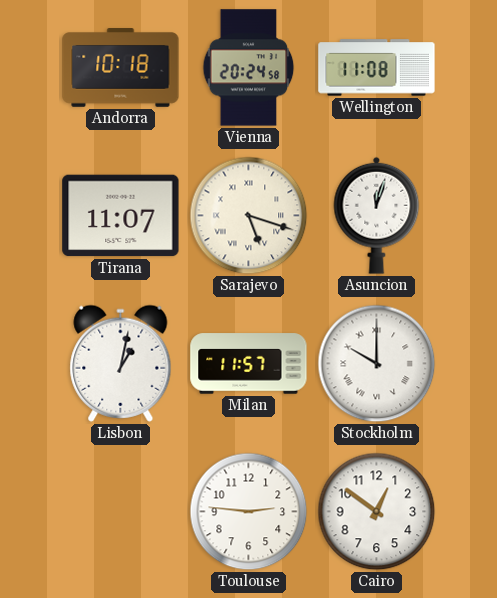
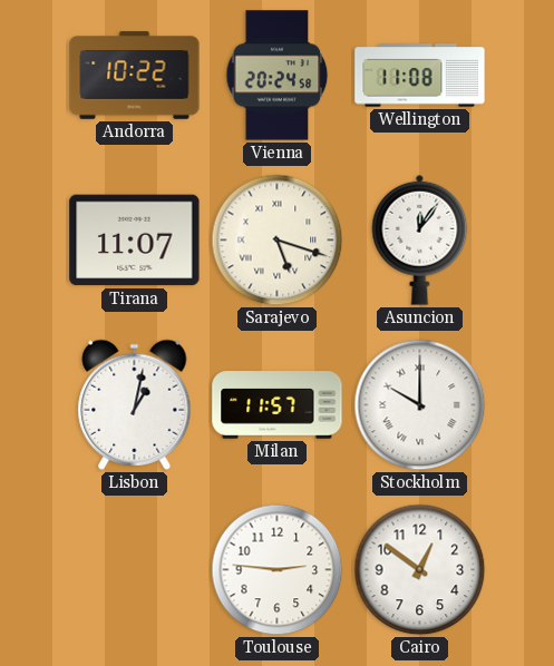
Andorra: 10:18 -> 10:22
Asuncion: 12:03 -> 12:06
